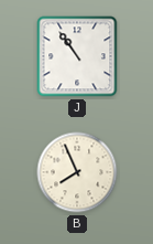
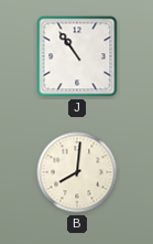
B: 7:56 -> 8:01
